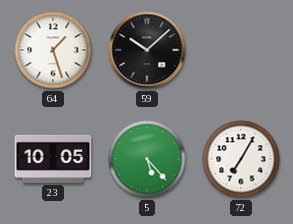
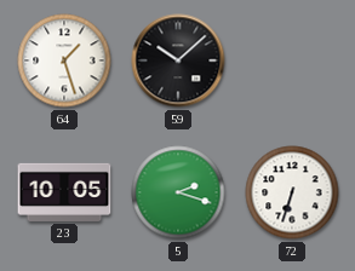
5: 5:23 -> 2:18
72: 7:05 -> 6:33
